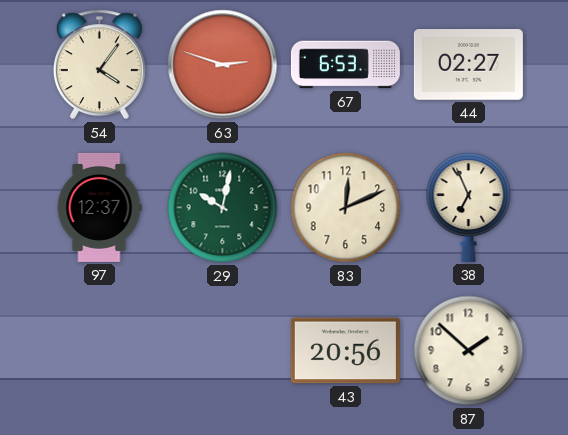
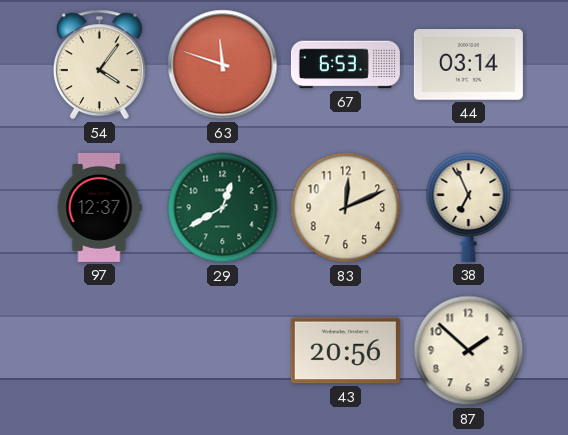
63: 2:48 -> 11:48
44: 02:27 -> 03:14
29: 10:02 -> 12:40
